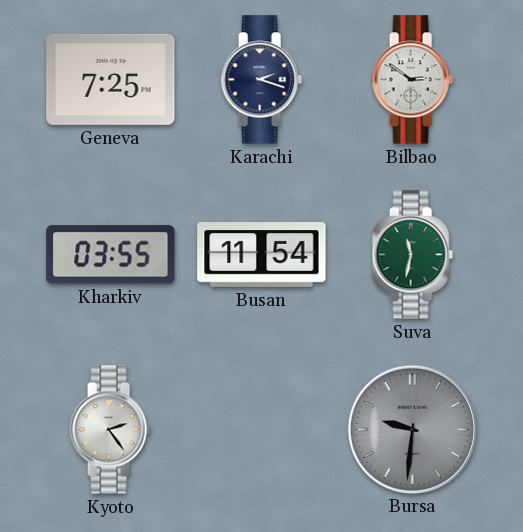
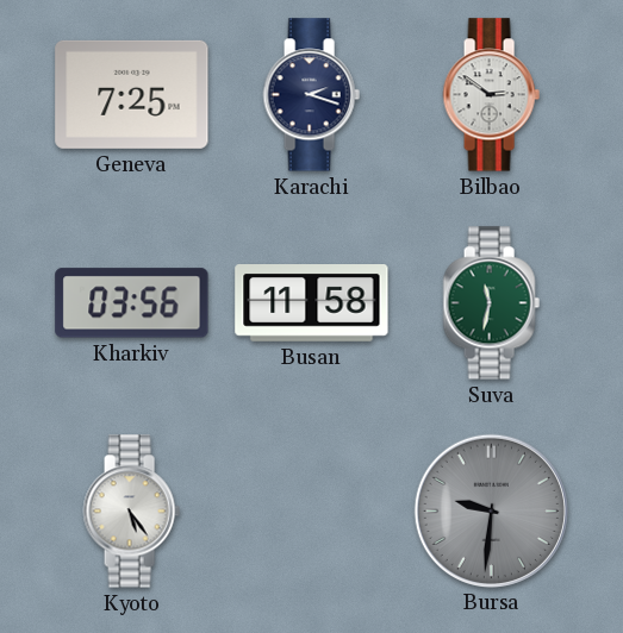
Kharkiv: 03:55 -> 03:56
Busan: 11:54 -> 11:58
Kyoto: 2:24 -> 5:24
